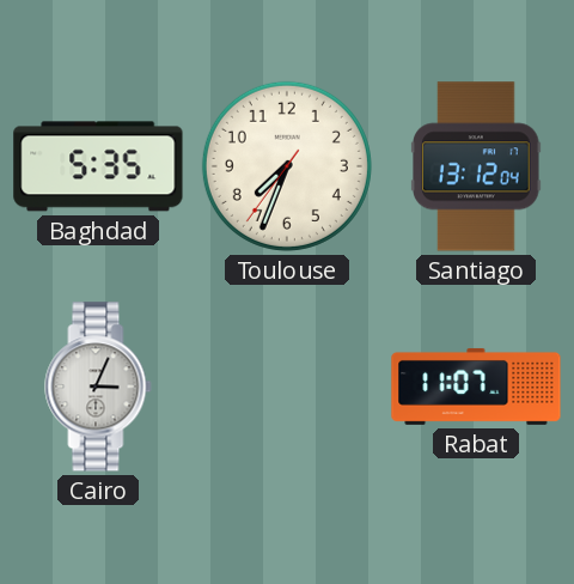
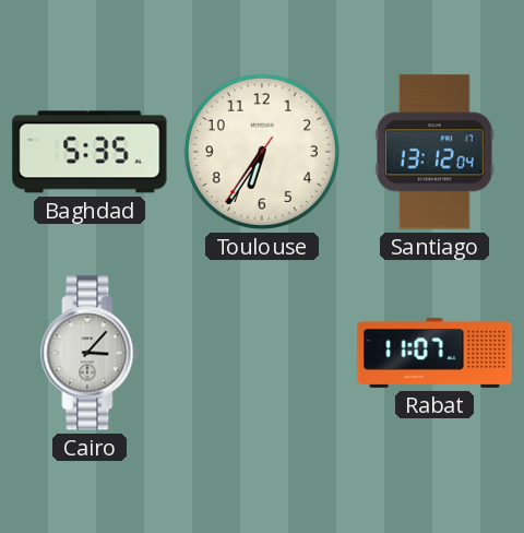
Toulouse: 7:33 -> 6:35
Cairo: 3:04 -> 3:07
